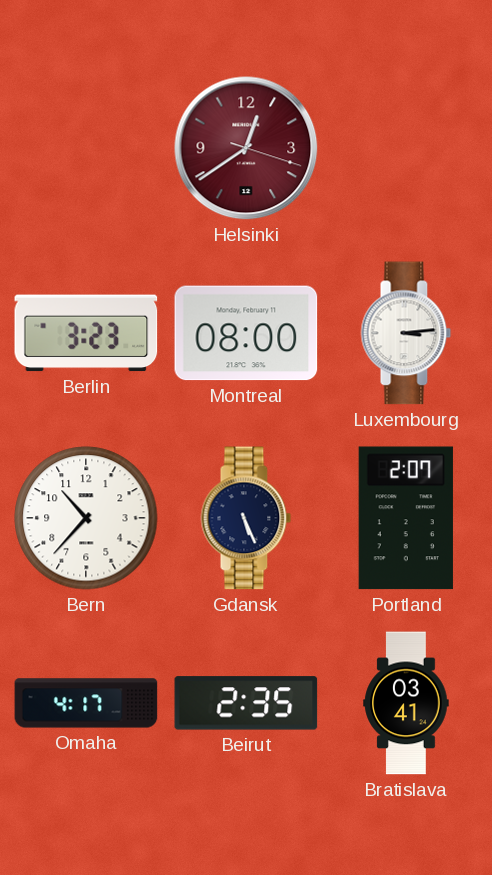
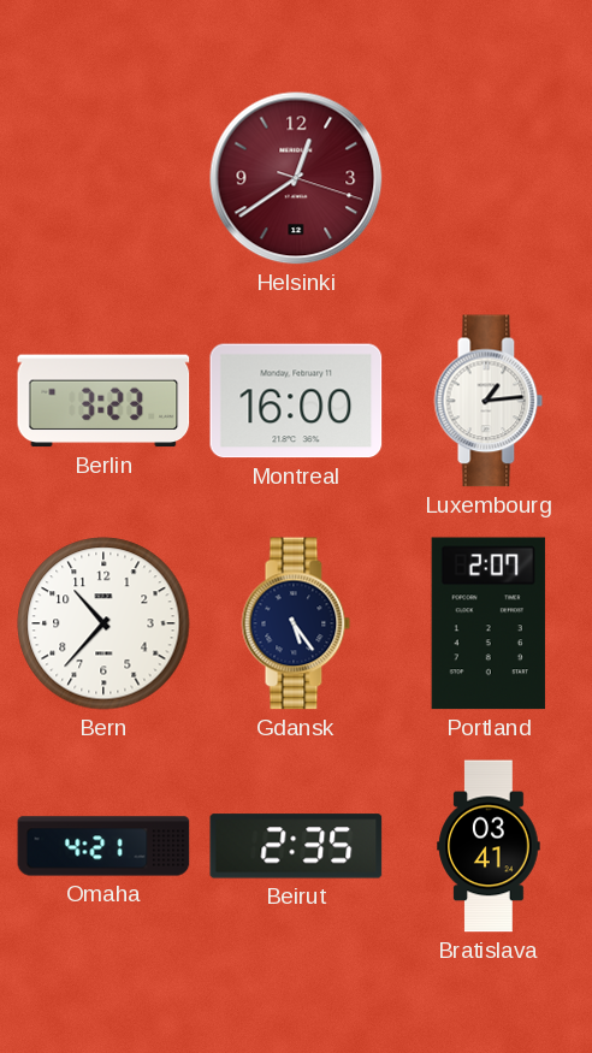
Montreal: 08:00 -> 16:00
Luxembourg: 3:14 -> 1:14
Gdansk: 5:26 -> 5:24
Omaha: 4:17 -> 4:21
